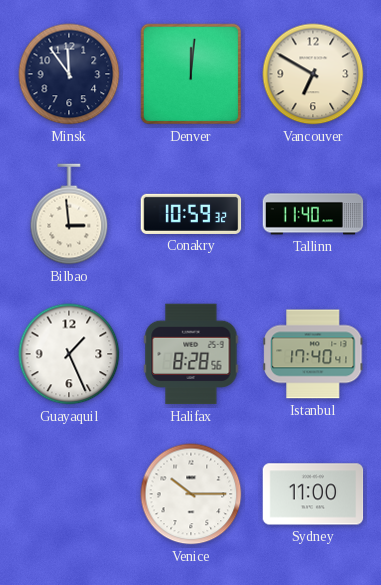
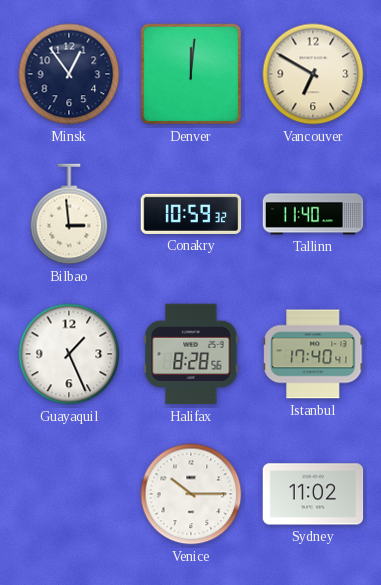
Minsk: 11:54 -> 12:54
Sydney: 11:00 -> 11:02
